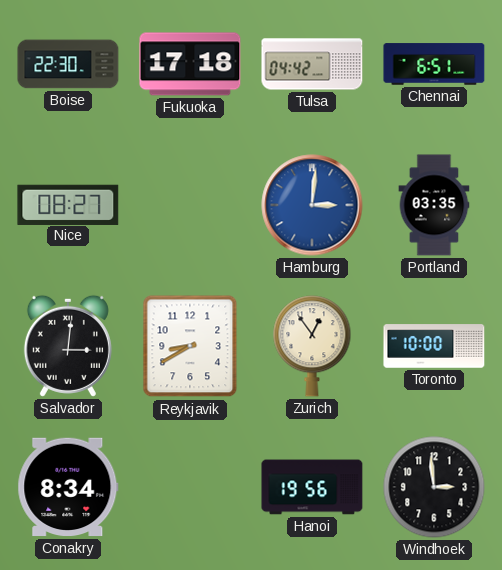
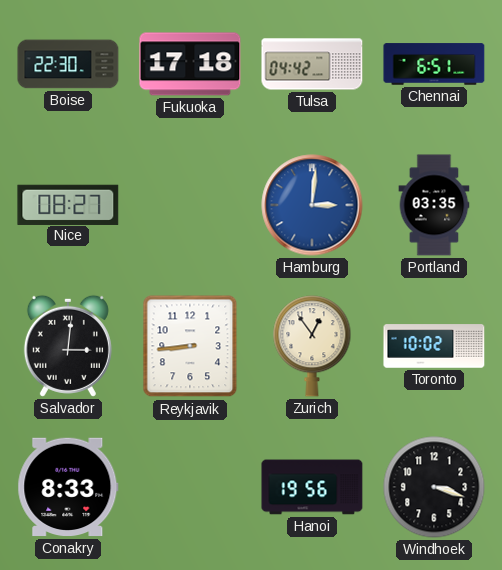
Reykjavik: 8:40 -> 8:44
Toronto: 10:00 -> 10:02
Conakry: 8:34 -> 8:33
Windhoek: 2:59 -> 3:18
